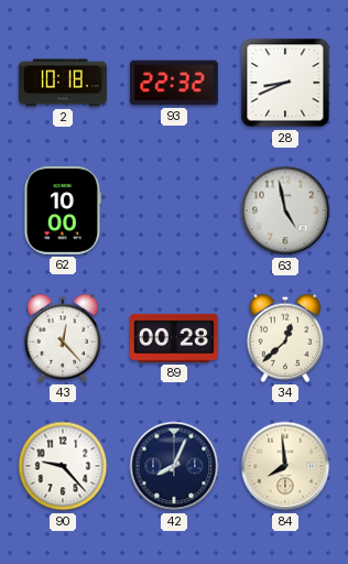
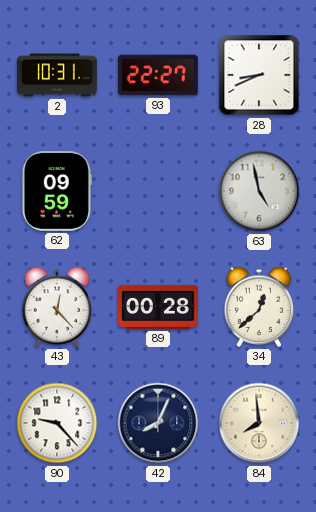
2: 10:18 -> 10:31
93: 22:32 -> 22:27
62: 10:00 -> 09:59
